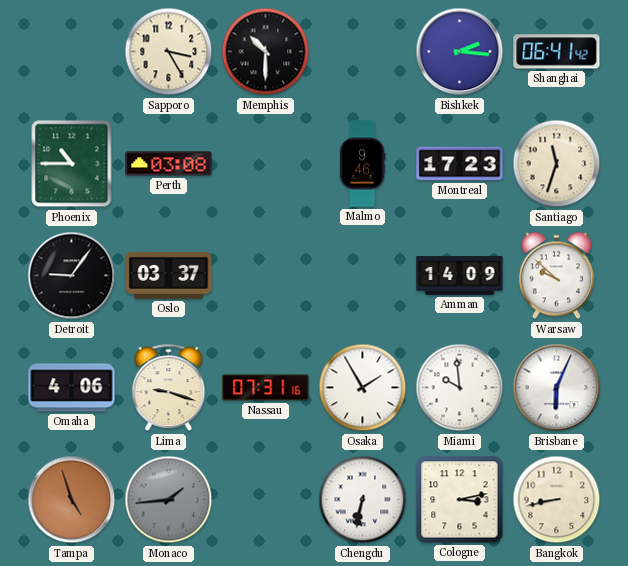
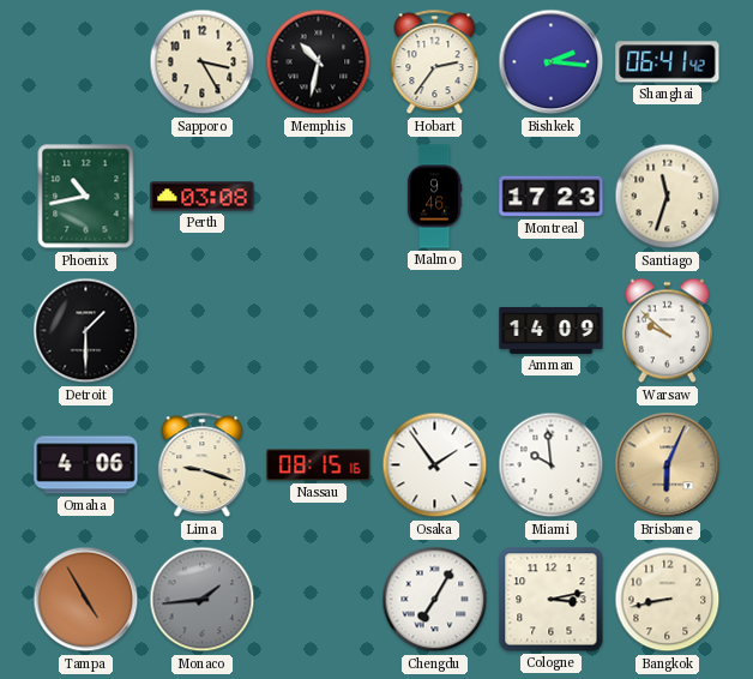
Memphis: 10:30 -> 10:32
Hobart: none -> 2:36
Phoenix: 10:45 -> 10:43
Detroit: 9:06 -> 1:30
Oslo: 03:37 -> none
Nassau: 07:31 -> 08:15
Osaka: 1:55 -> 1:54
Brisbane dial: white -> champagne
Tampa: 4:57 -> 4:55
Chengdu: 6:32 -> 7:05
